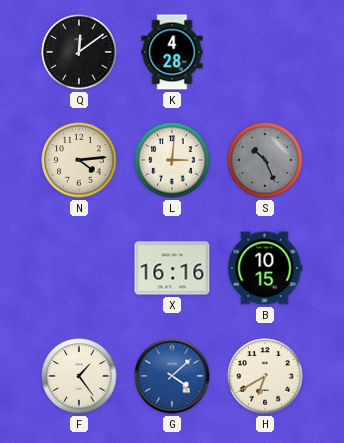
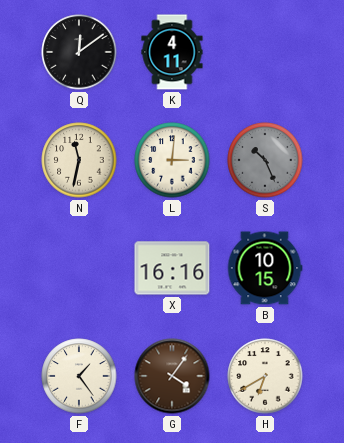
K: 4:28 -> 4:11
N: 4:14 -> 11:32
G: 4:08 -> 4:06
G dial: blue -> brown
